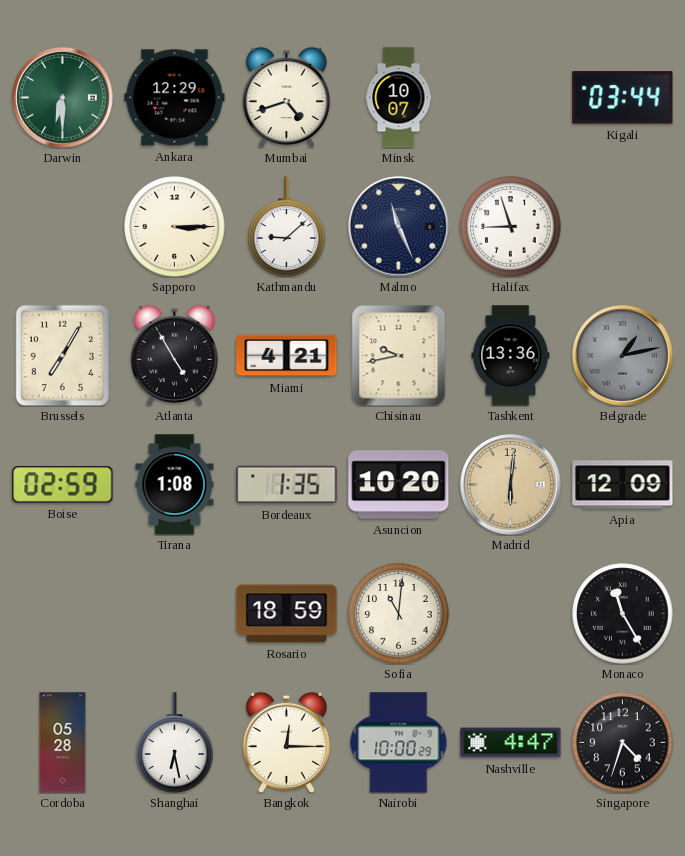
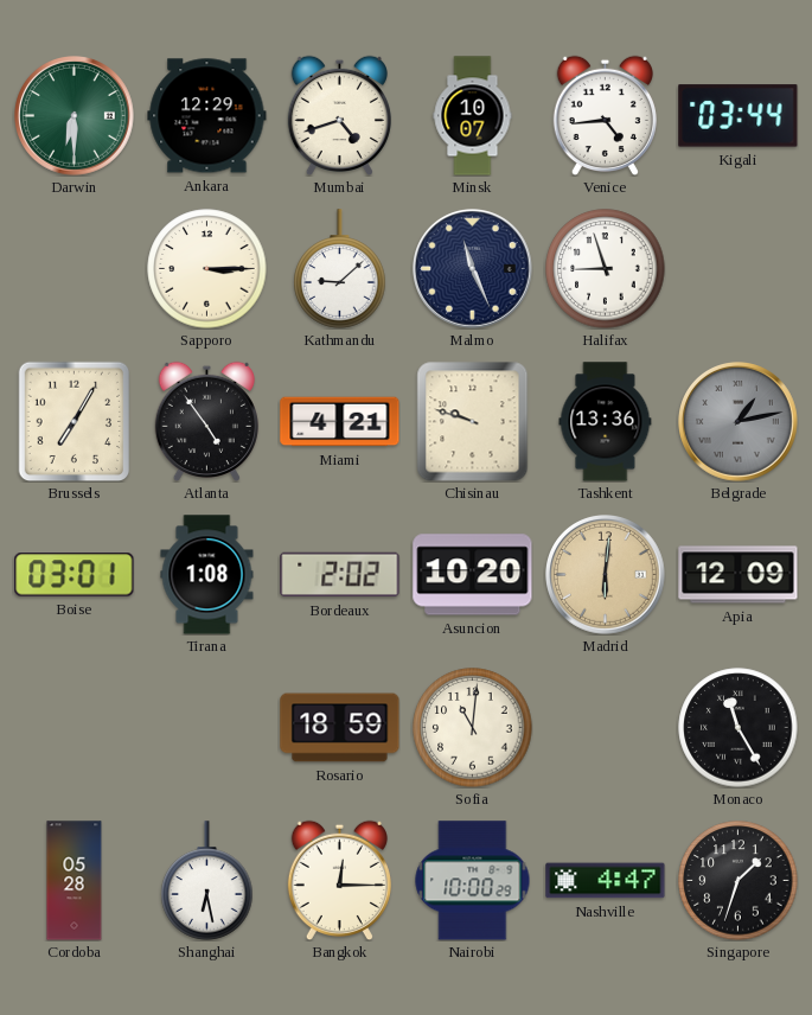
Venice: none -> 4:44
Atlanta: 4:55 -> 4:54
Chisinau: 9:43 -> 9:48
Boise: 02:59 -> 03:01
Bordeaux: 1:35 -> 2:02
Singapore: 4:33 -> 1:33
